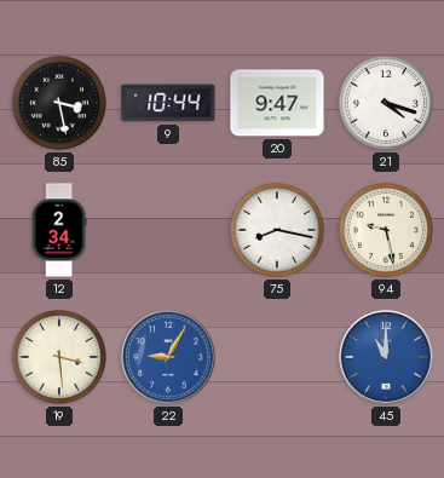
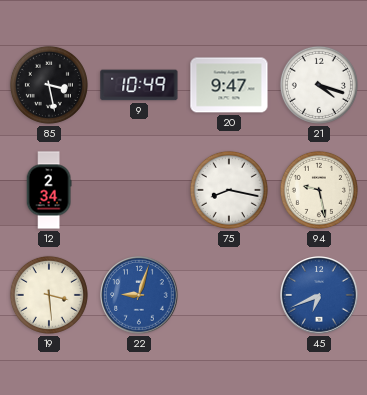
9: 10:44 -> 10:49
22: 9:05 -> 9:03
45: 11:00 -> 6:41
